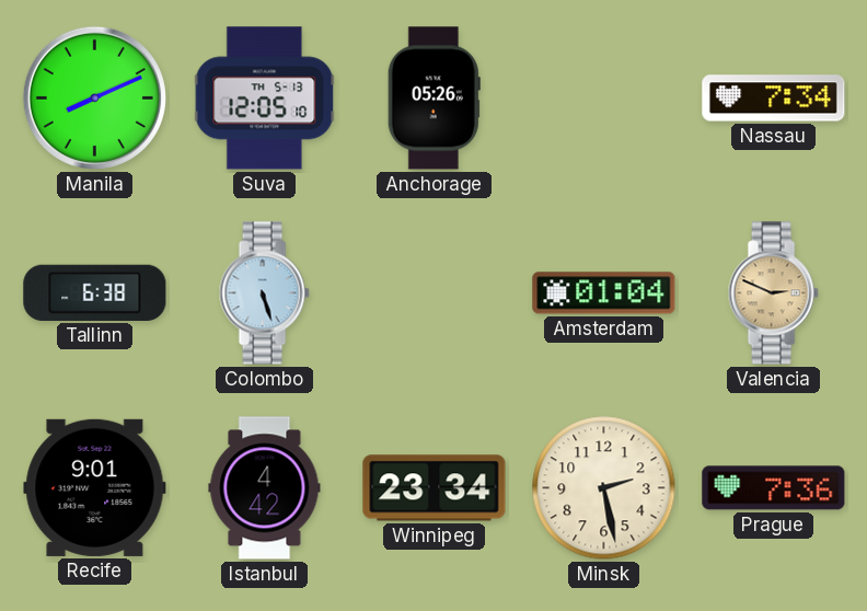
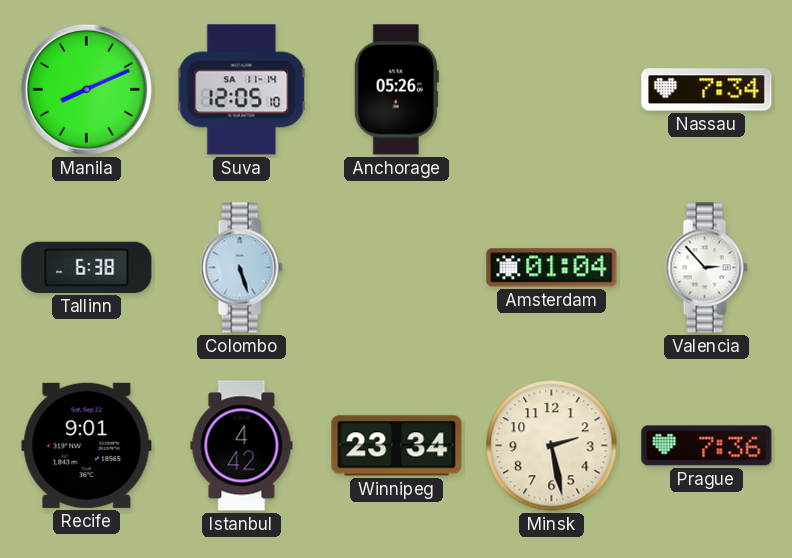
Suva date: TH 5-13 -> SA 11-14
Valencia: 2:49 -> 2:53
Valencia dial: champagne -> white
